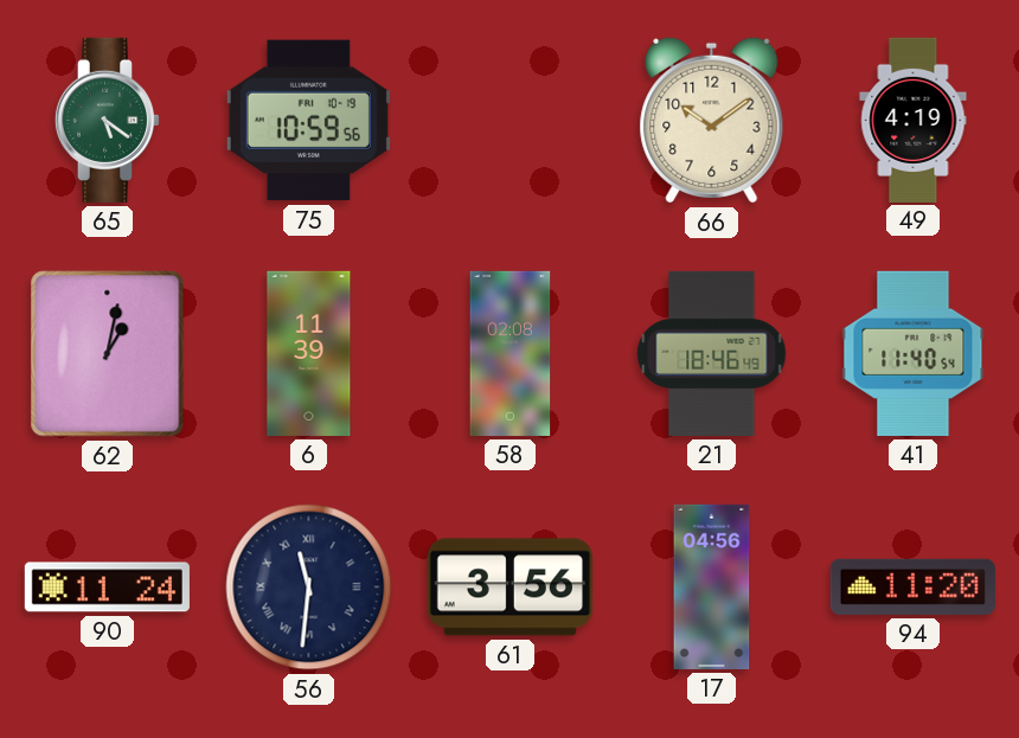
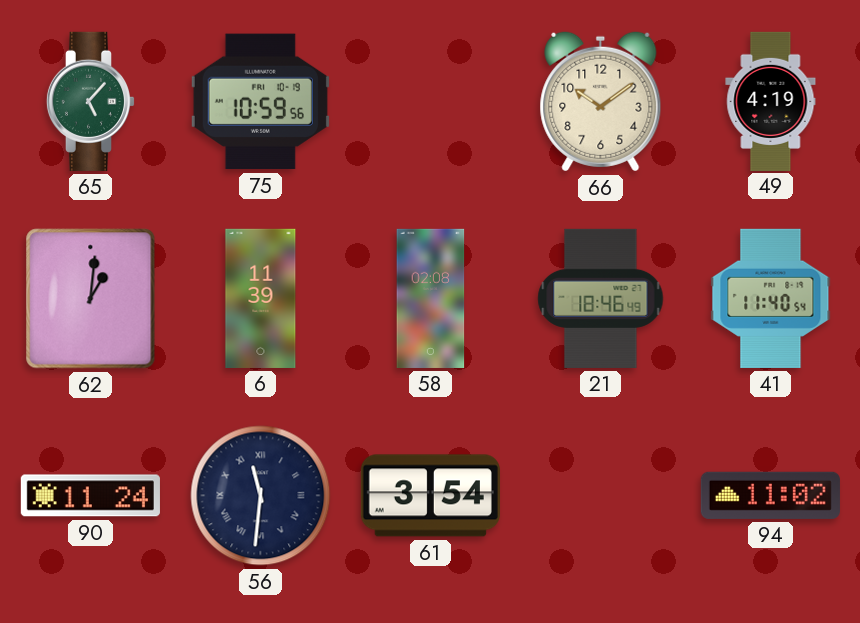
65: 5:21 -> 5:07
62: 1:02 -> 1:01
61: 3:56 -> 3:54
17: 04:56 -> none
94: 11:20 -> 11:02
